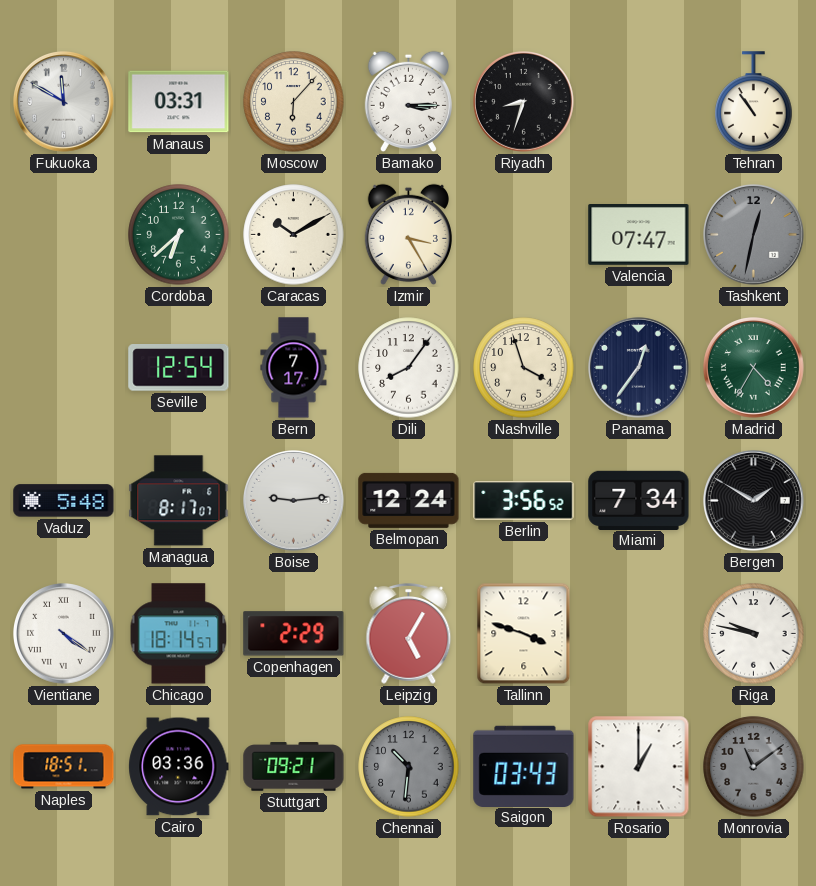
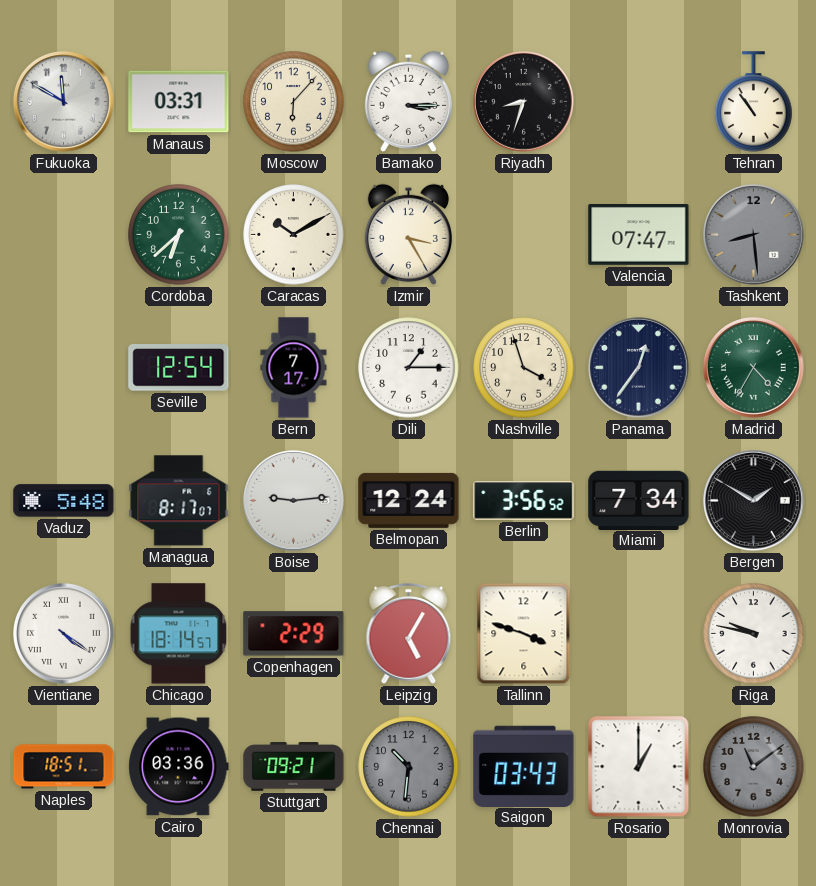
Tashkent: 12:32 -> 8:29
Dili: 8:06 -> 1:15
